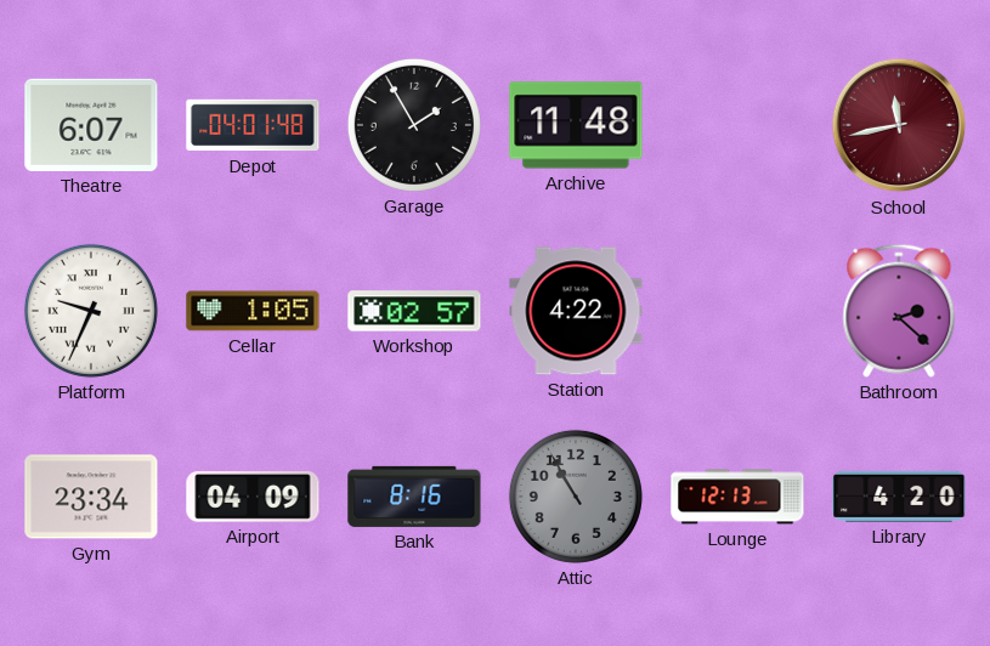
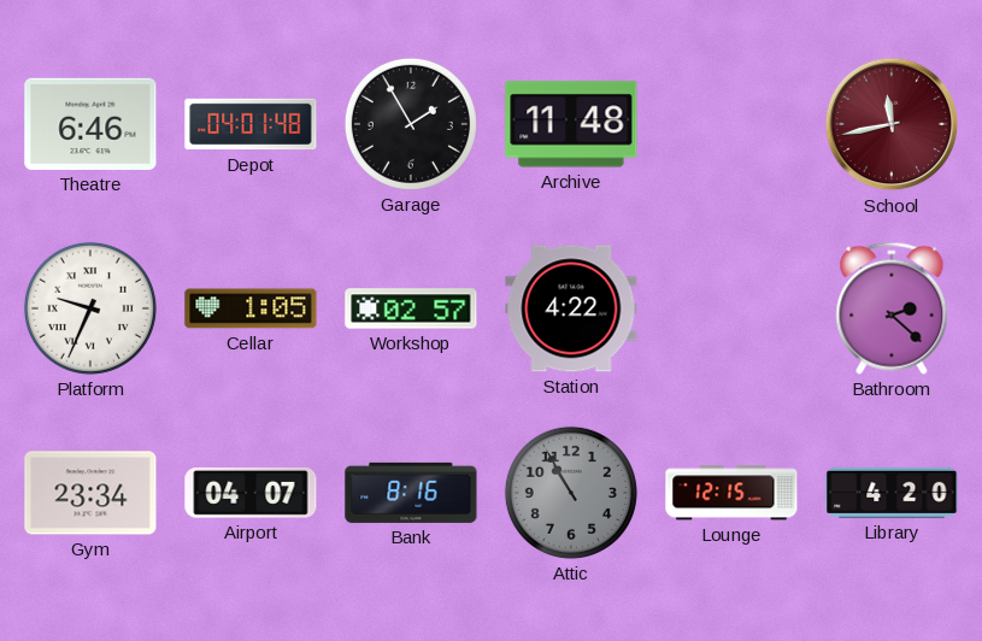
Theatre: 6:07 -> 6:46
Airport: 04:09 -> 04:07
Lounge: 12:13 -> 12:15
